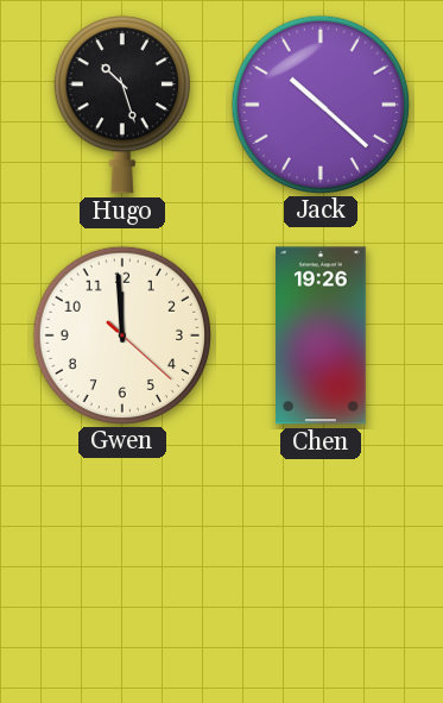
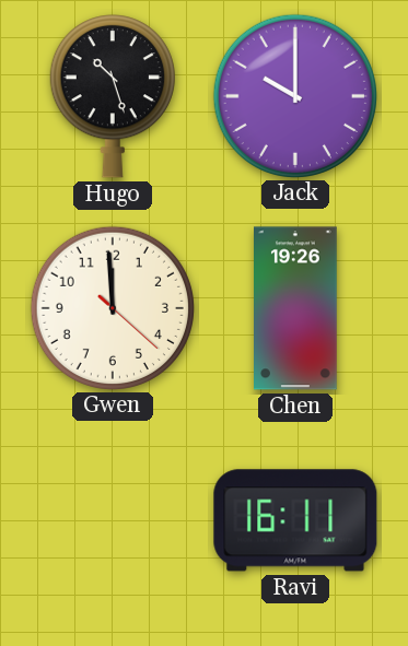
Jack: 10:22 -> 10:00
Ravi: none -> 16:11
